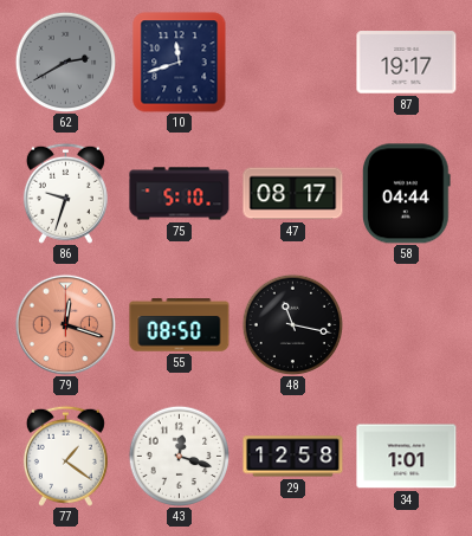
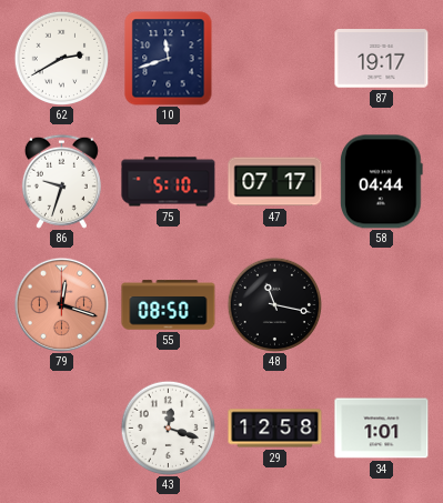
62 dial: grey -> white
47: 08:17 -> 07:17
77: 1:21 -> none
